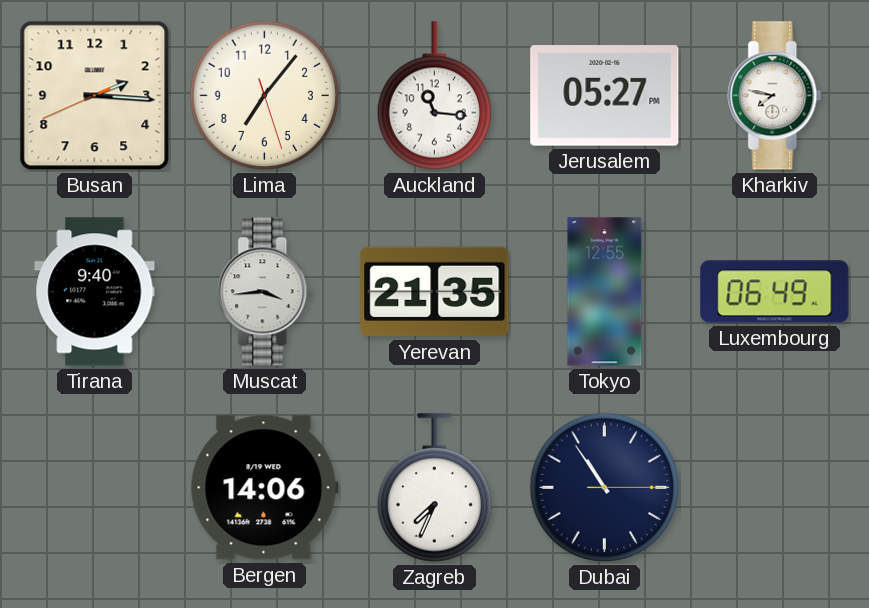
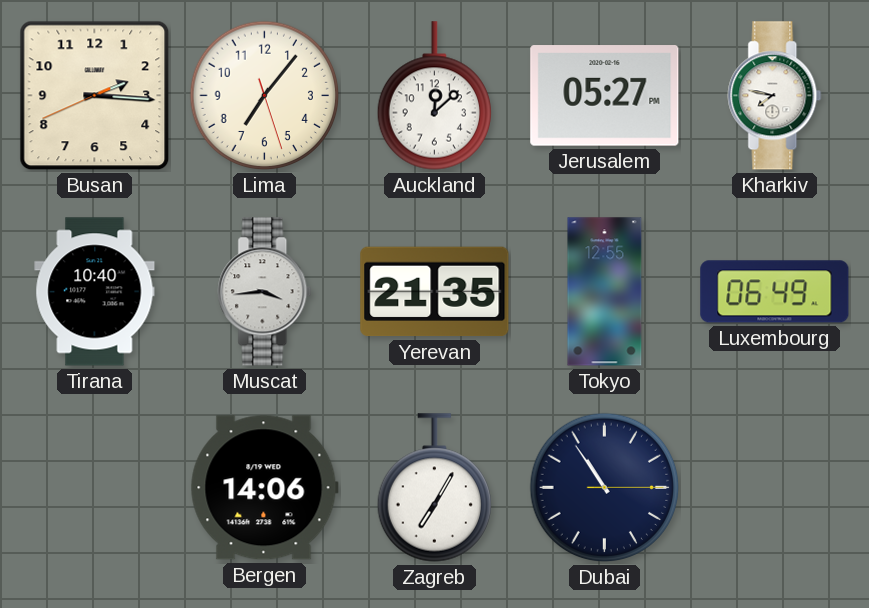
Auckland: 11:16 -> 12:08
Tirana: 9:40 -> 10:40
Zagreb: 7:34 -> 7:05
